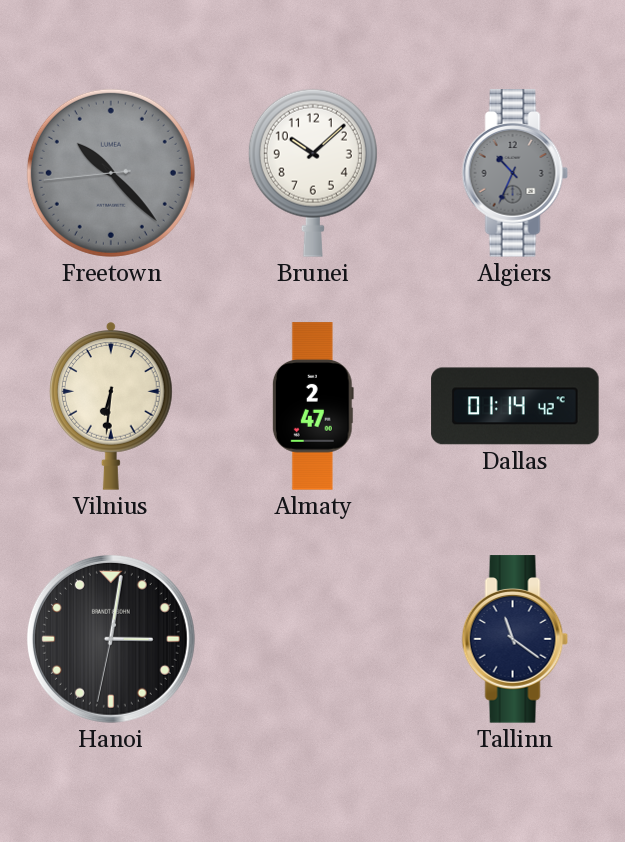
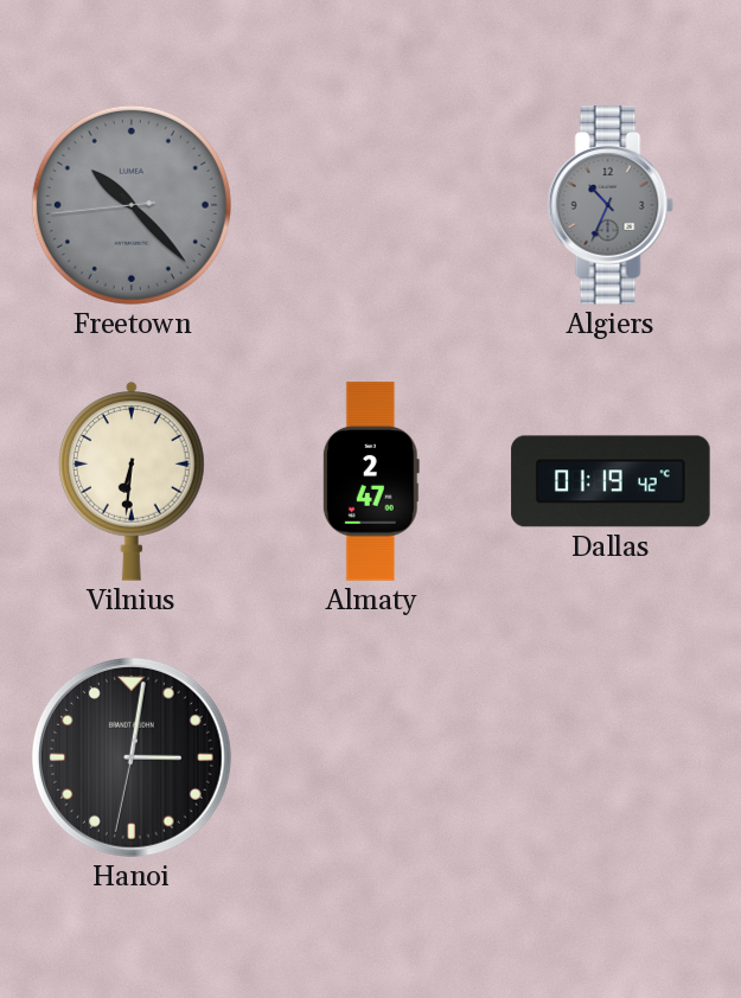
Brunei: 10:08 -> none
Dallas: 01:14 -> 01:19
Tallinn: 11:21 -> none
